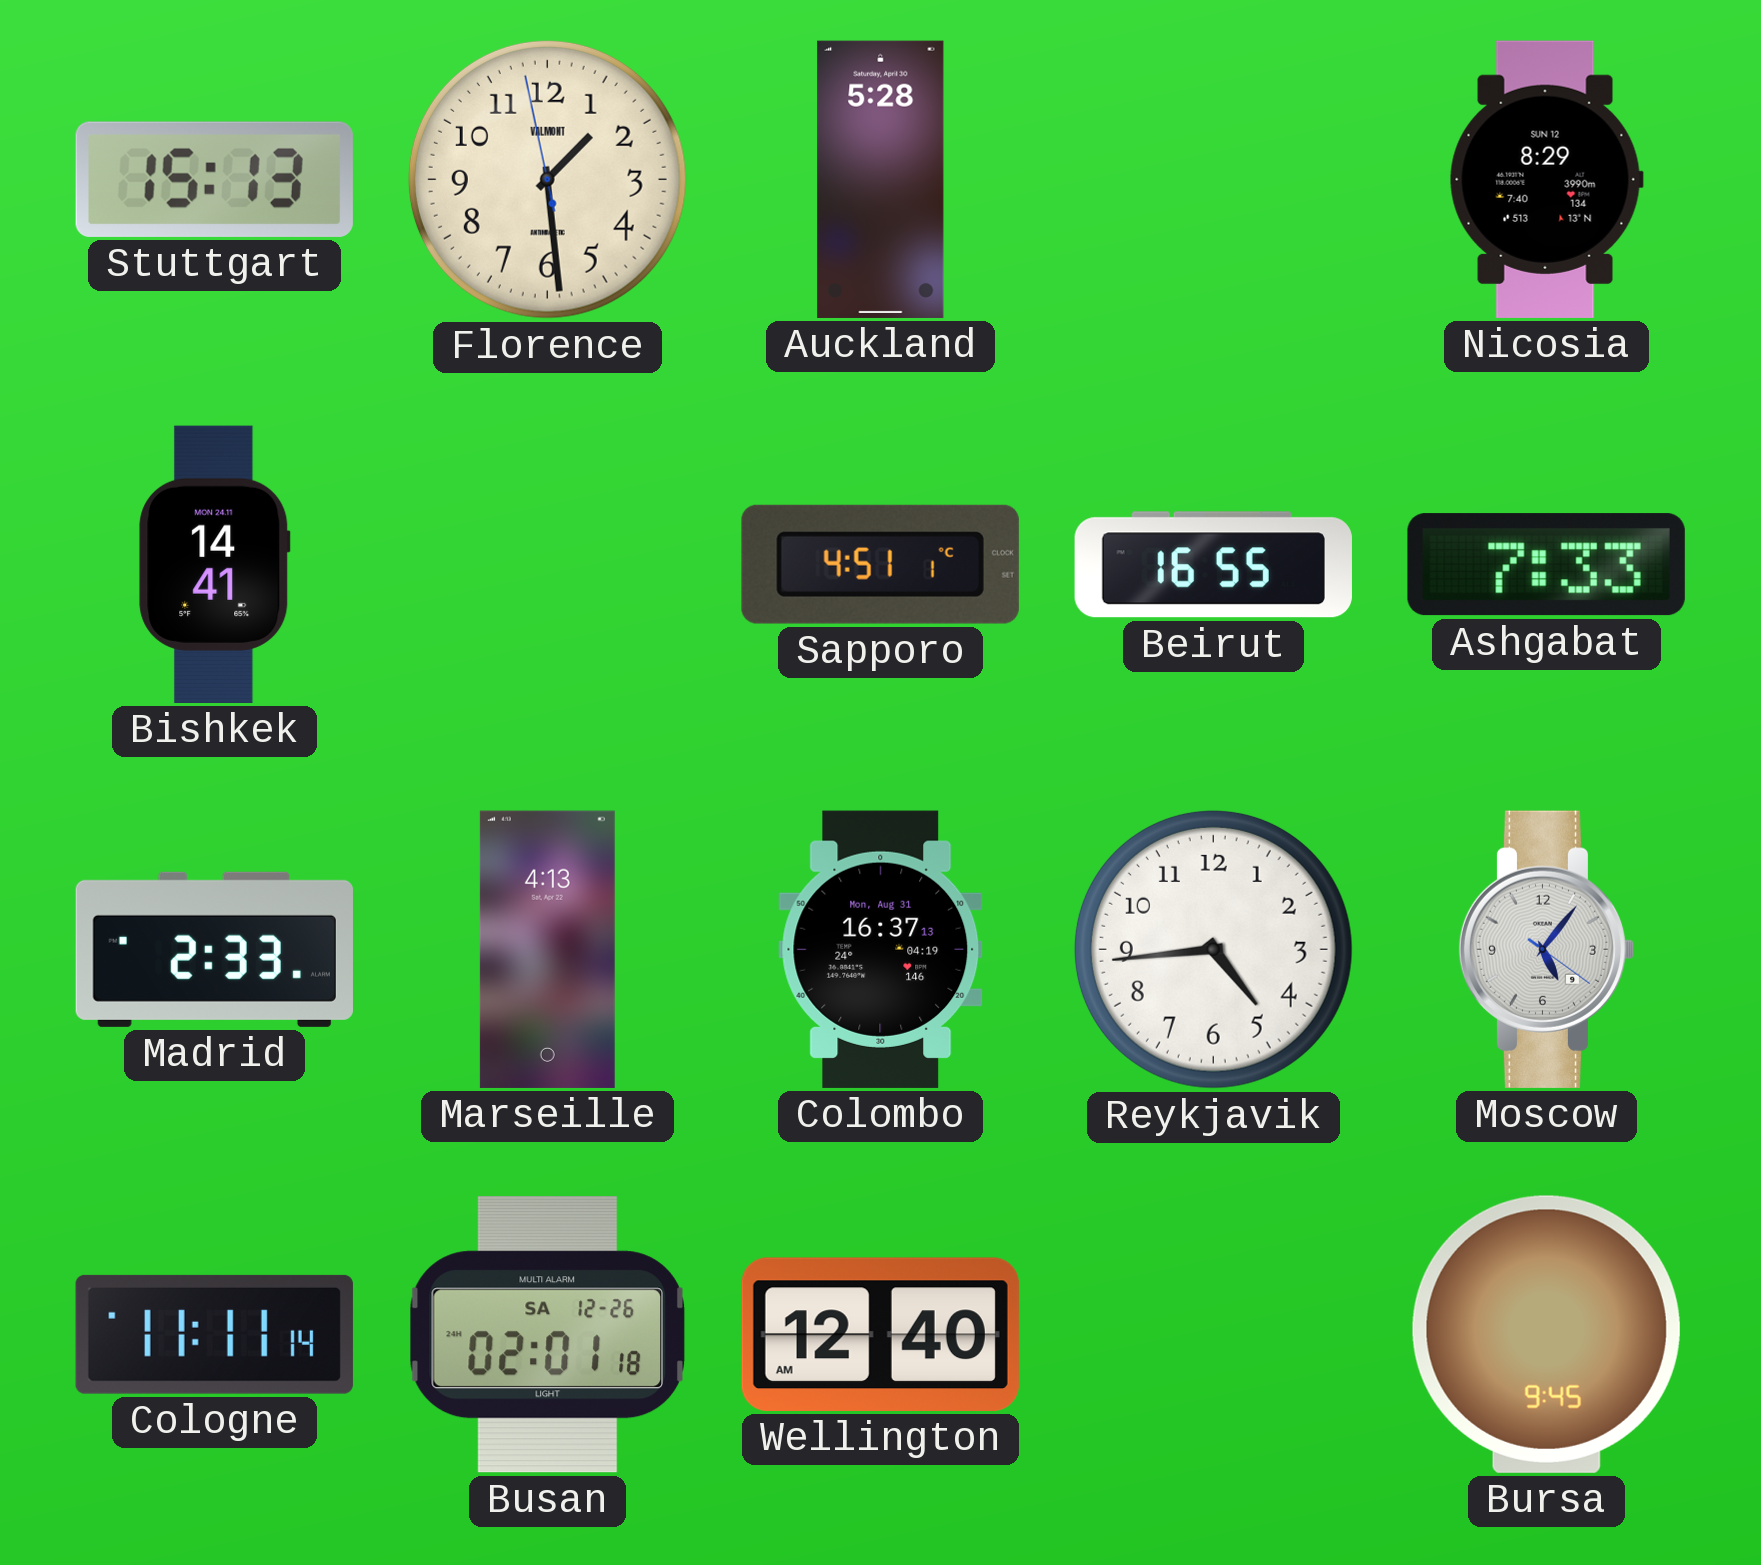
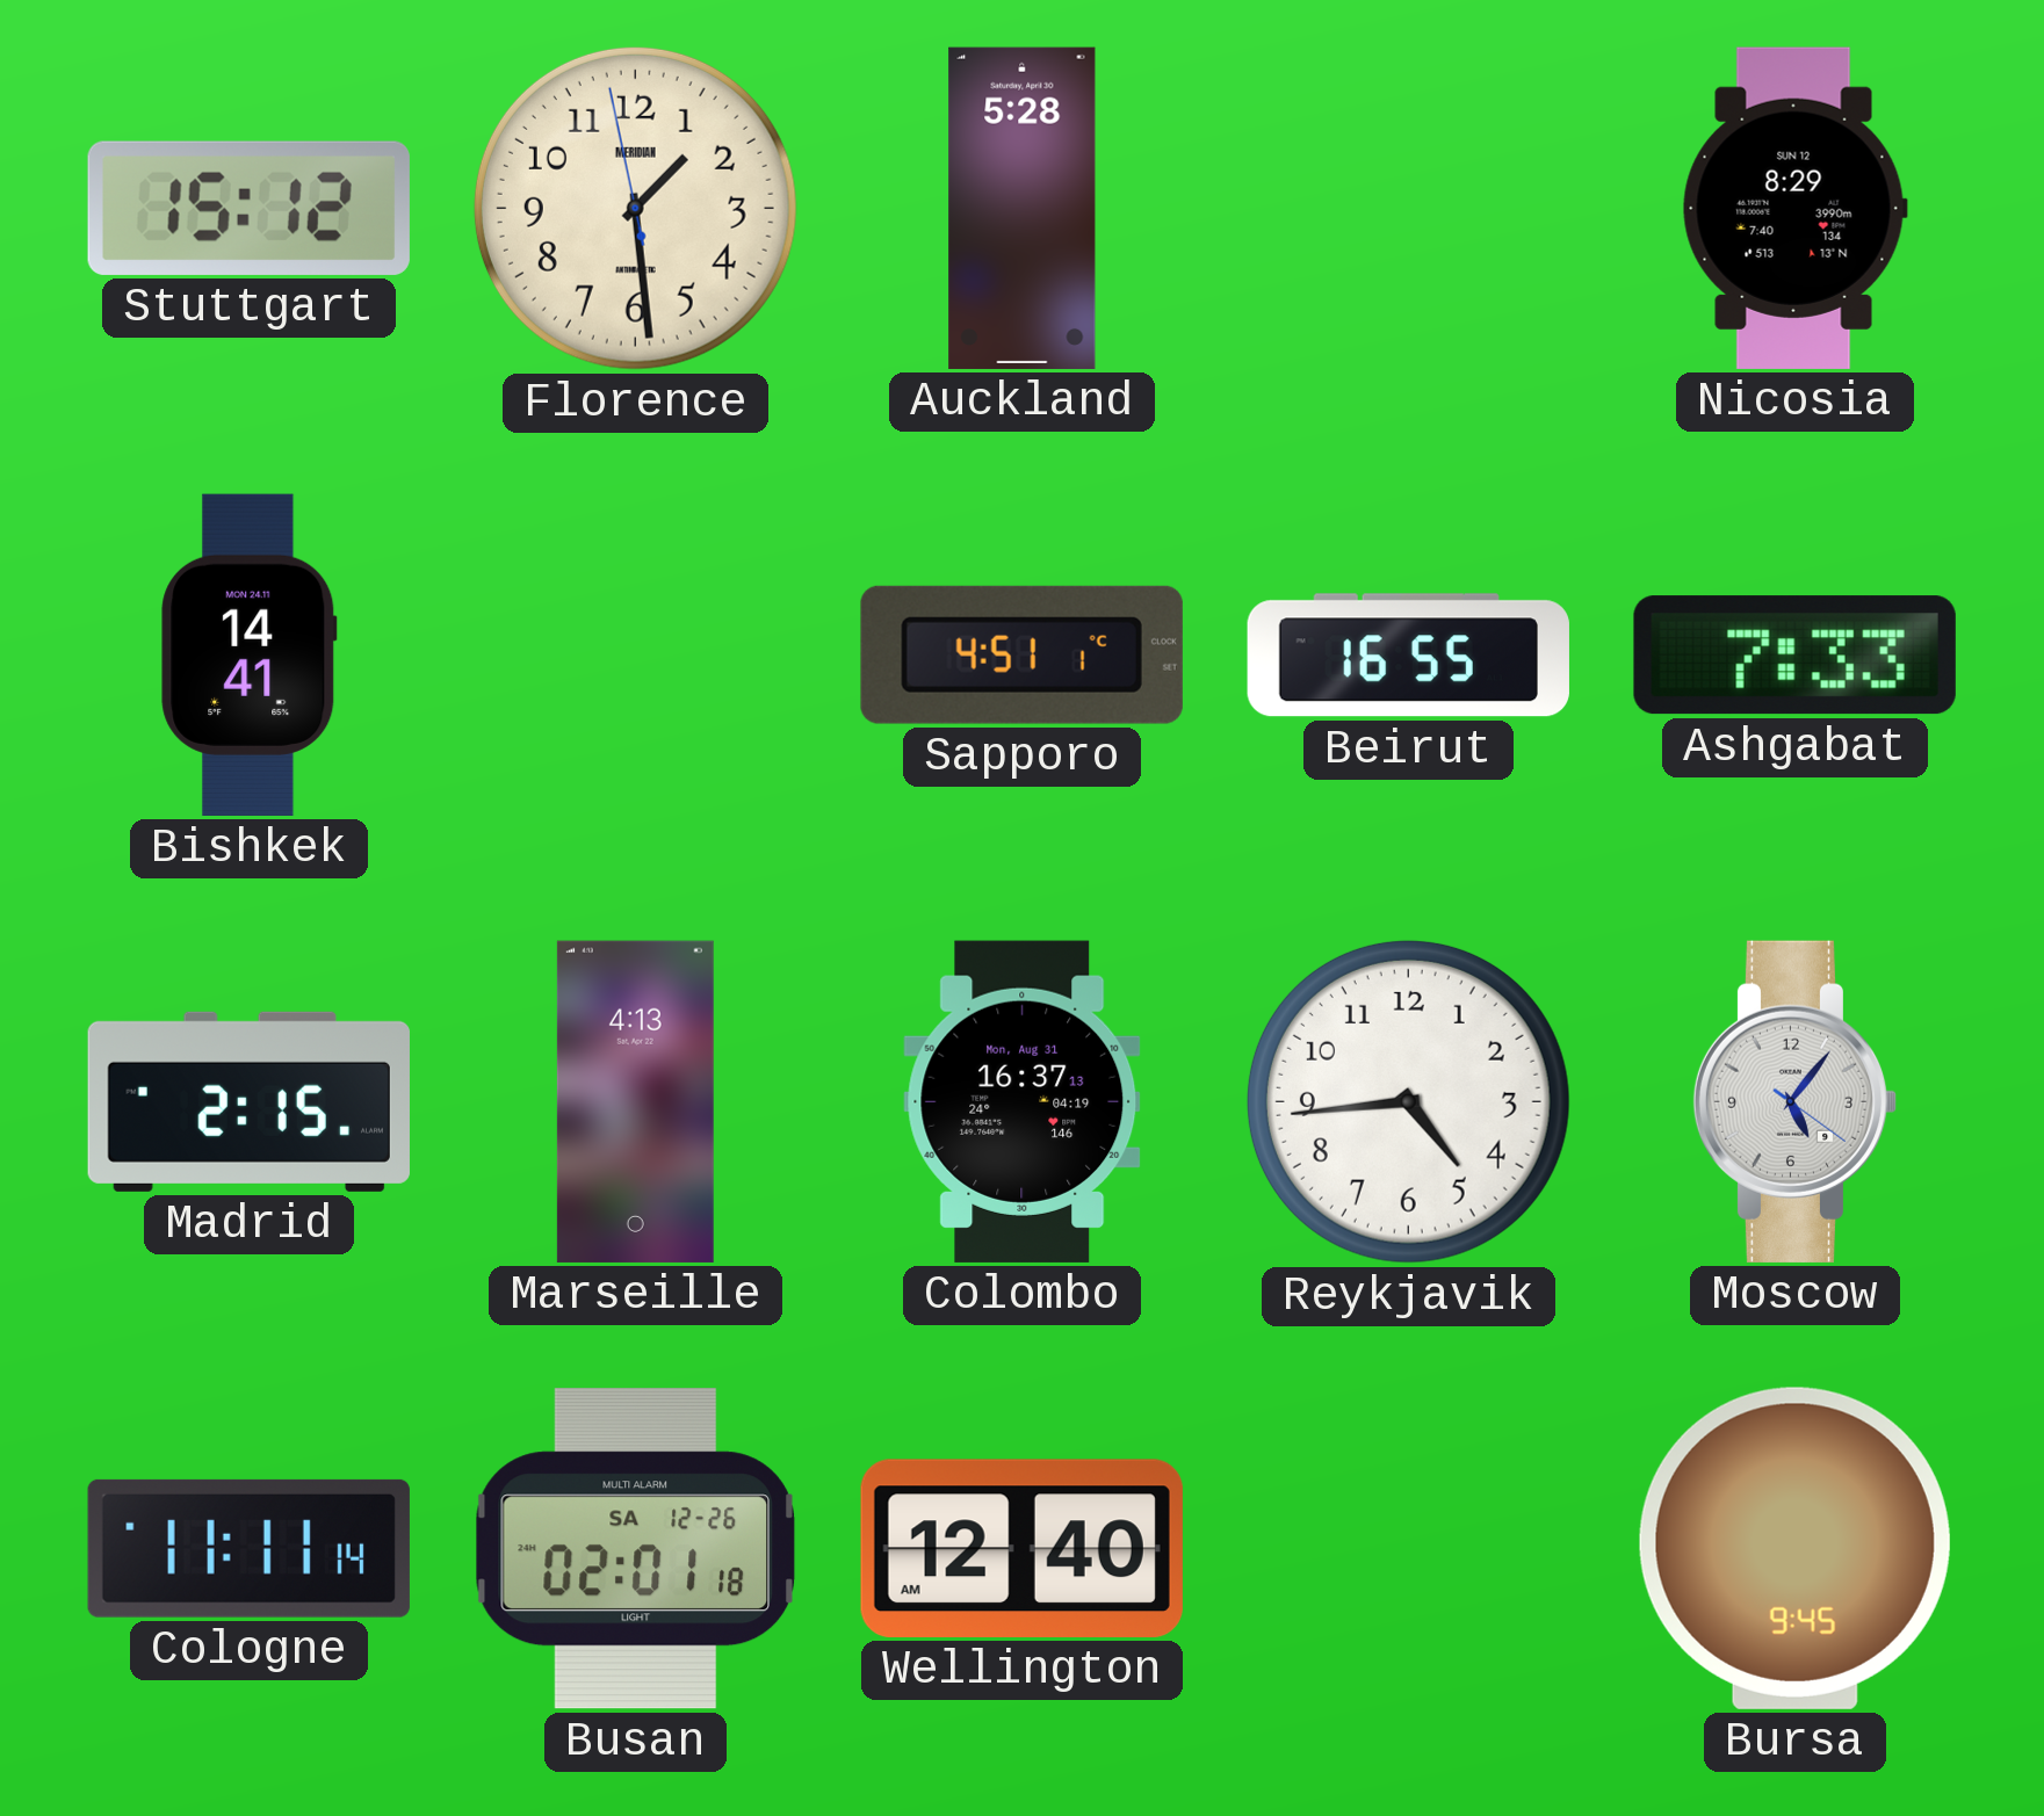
Stuttgart: 15:13 -> 15:12
Florence brand: VALMONT -> MERIDIAN
Madrid: 2:33 -> 2:15
